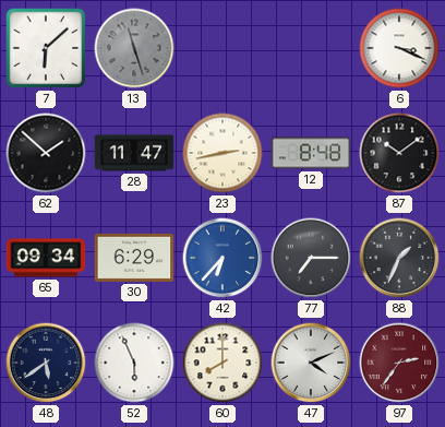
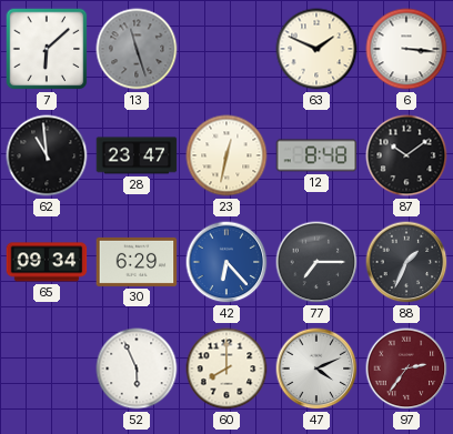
63: none -> 1:49
6: 3:19 -> 3:16
62: 1:52 -> 10:59
28: 11:47 -> 23:47
23: 2:43 -> 12:32
42: 6:37 -> 6:23
48: 5:39 -> none
